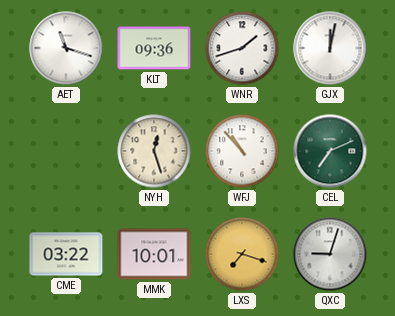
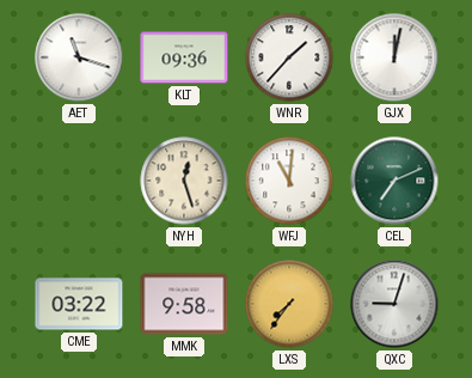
WNR: 1:42 -> 1:37
WFJ: 10:53 -> 11:01
MMK: 10:01 -> 9:58
LXS: 7:18 -> 7:36
